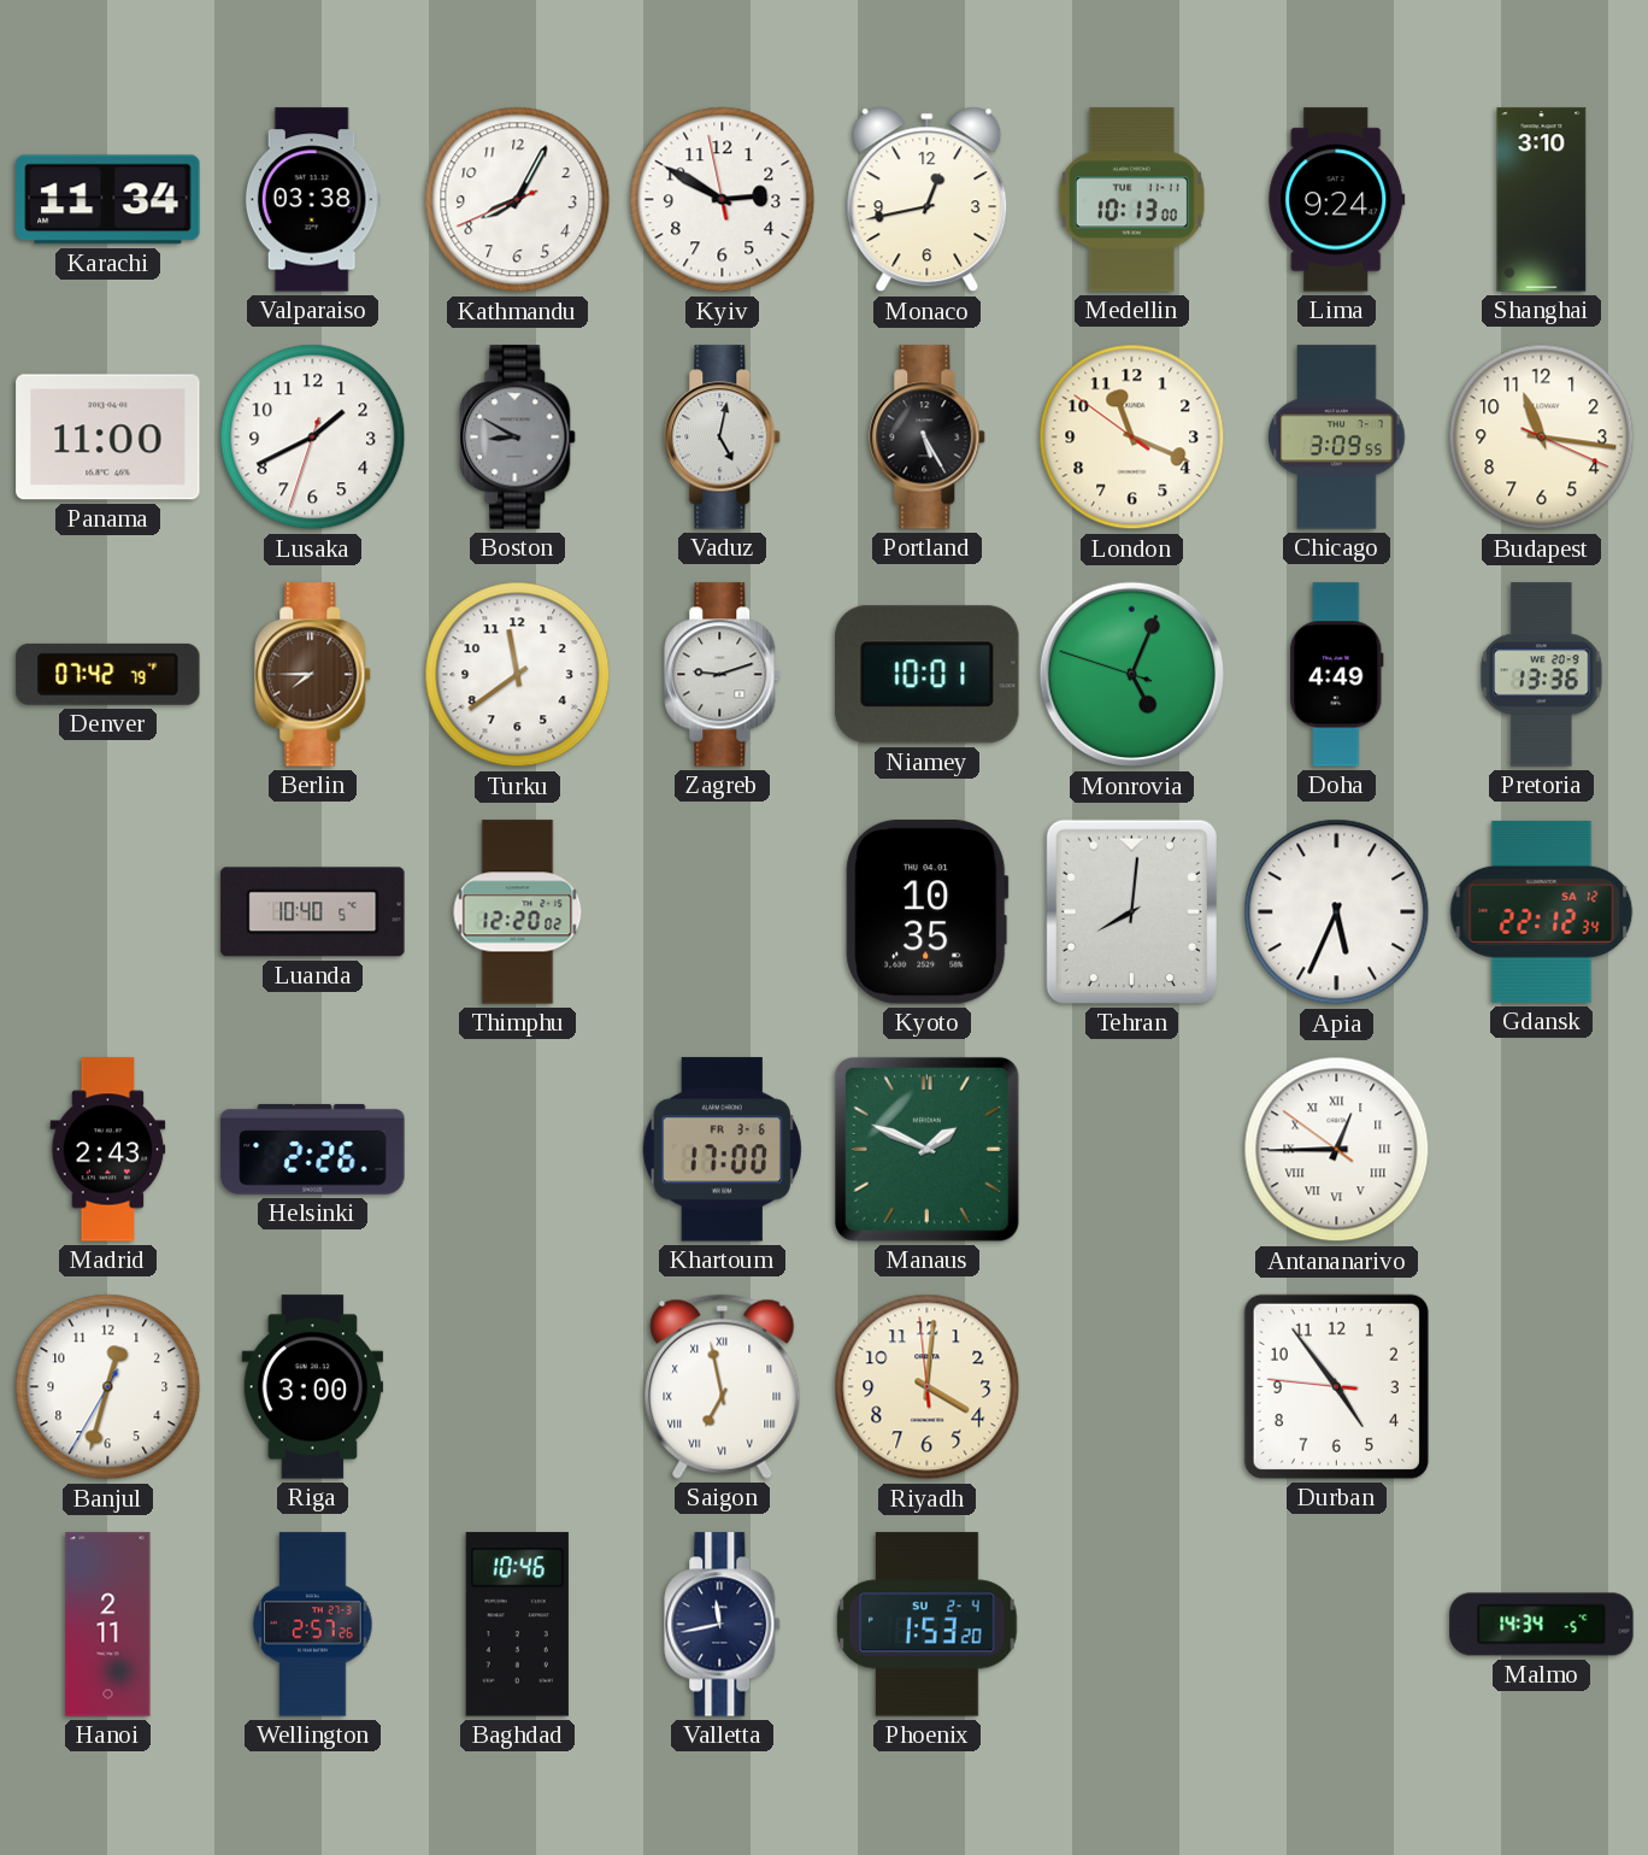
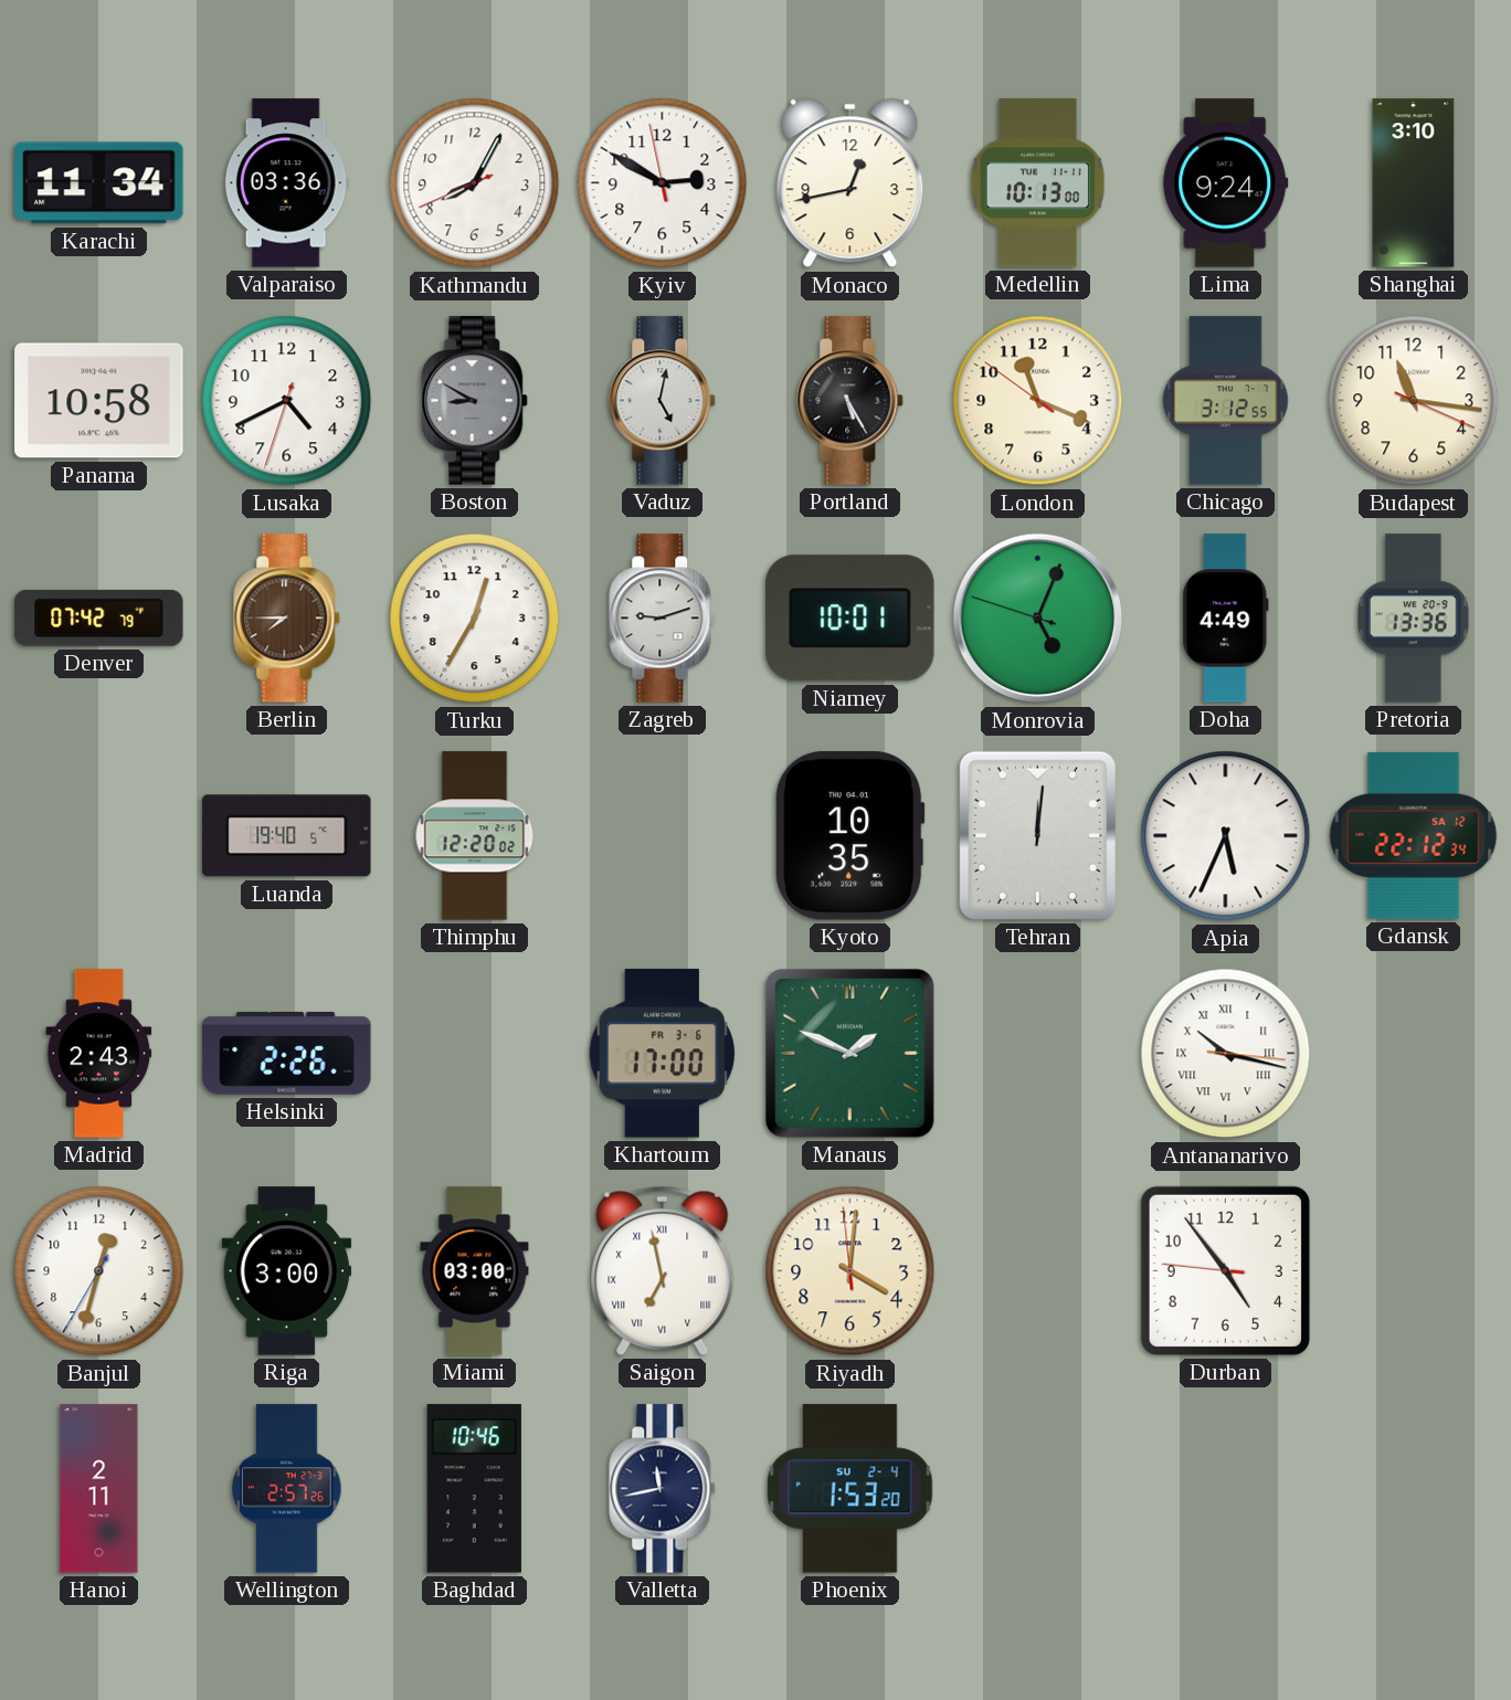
Valparaiso: 03:38 -> 03:36
Panama: 11:00 -> 10:58
Lusaka: 1:40 -> 4:40
Chicago: 3:09 -> 3:12
Turku: 11:39 -> 12:35
Luanda: 10:40 -> 19:40
Tehran: 8:01 -> 12:01
Antananarivo: 12:44 -> 10:17
Miami: none -> 03:00
Malmo: 14:34 -> none
